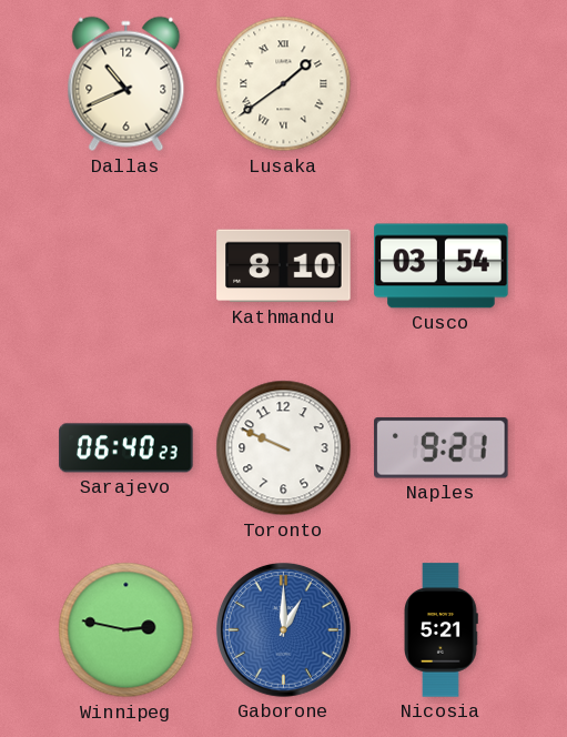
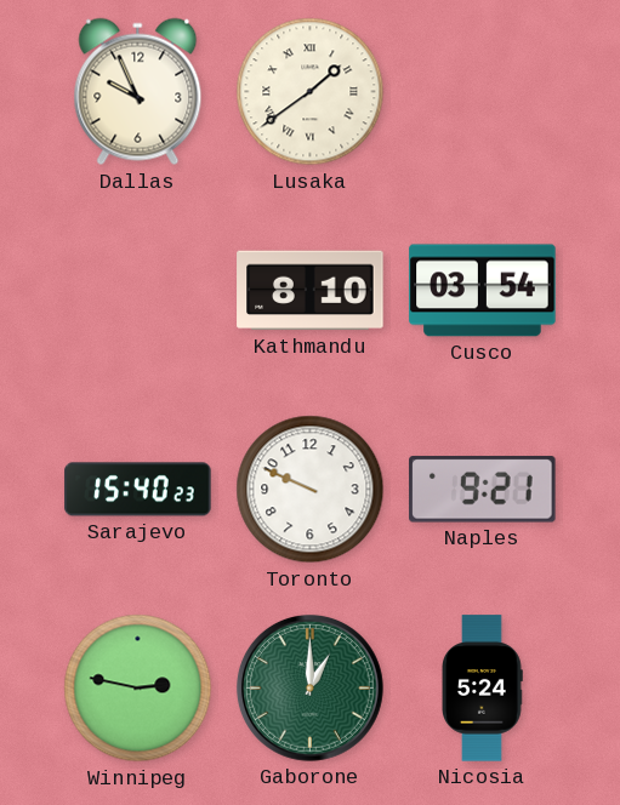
Dallas: 10:41 -> 9:56
Sarajevo: 06:40 -> 15:40
Gaborone dial: blue -> green
Nicosia: 5:21 -> 5:24
